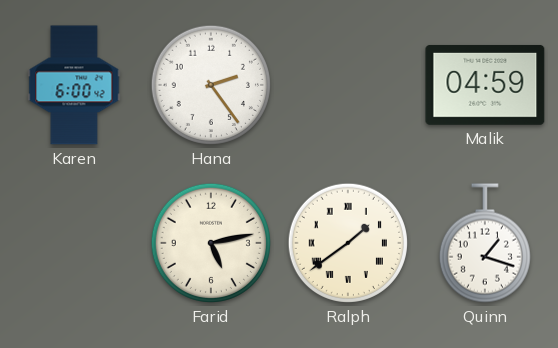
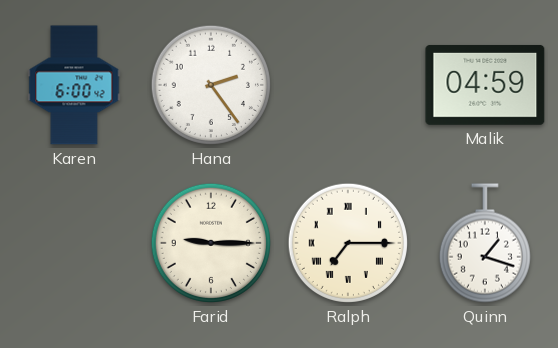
Farid: 5:13 -> 9:15
Ralph: 1:39 -> 7:15
